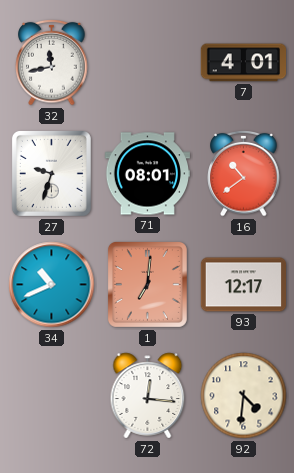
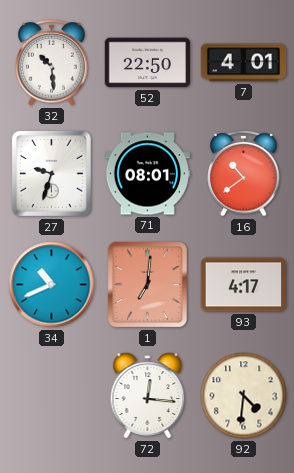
32: 11:43 -> 10:29
52: none -> 22:50
93: 12:17 -> 4:17
